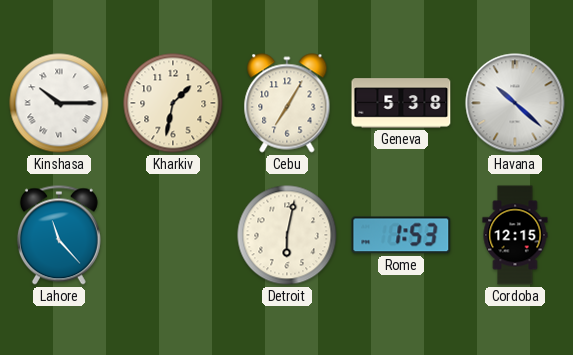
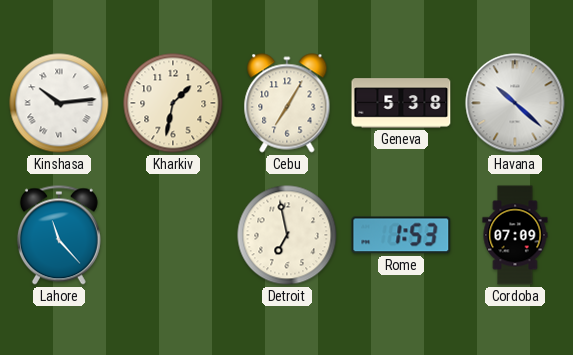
Kinshasa: 10:15 -> 10:14
Detroit: 6:02 -> 6:58
Cordoba: 12:15 -> 07:09
